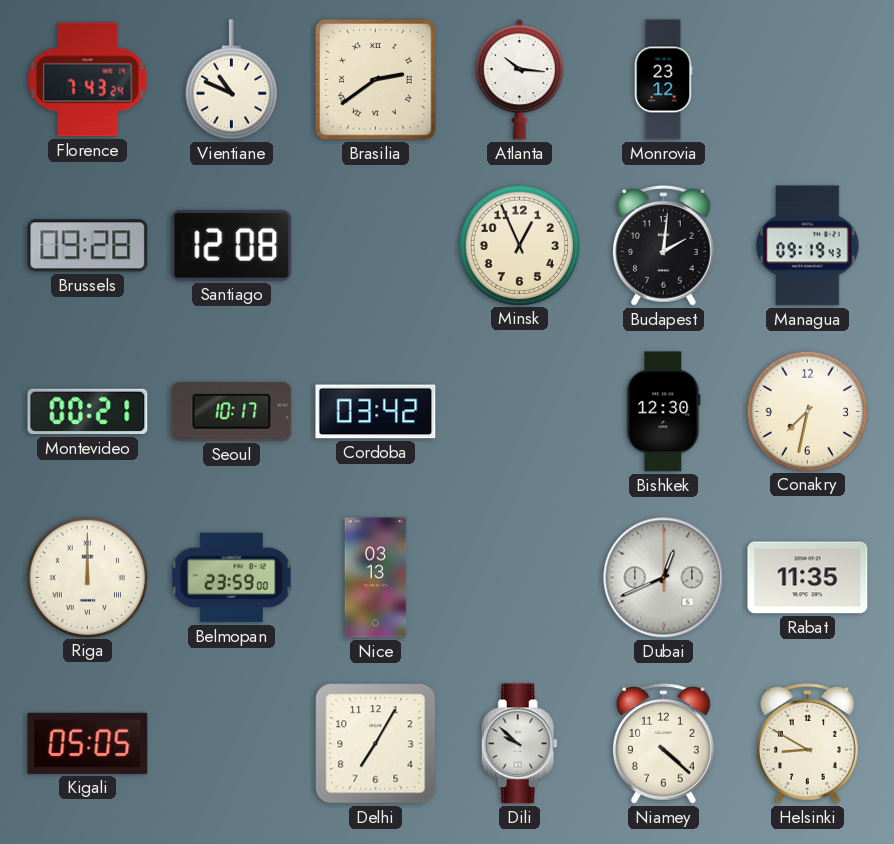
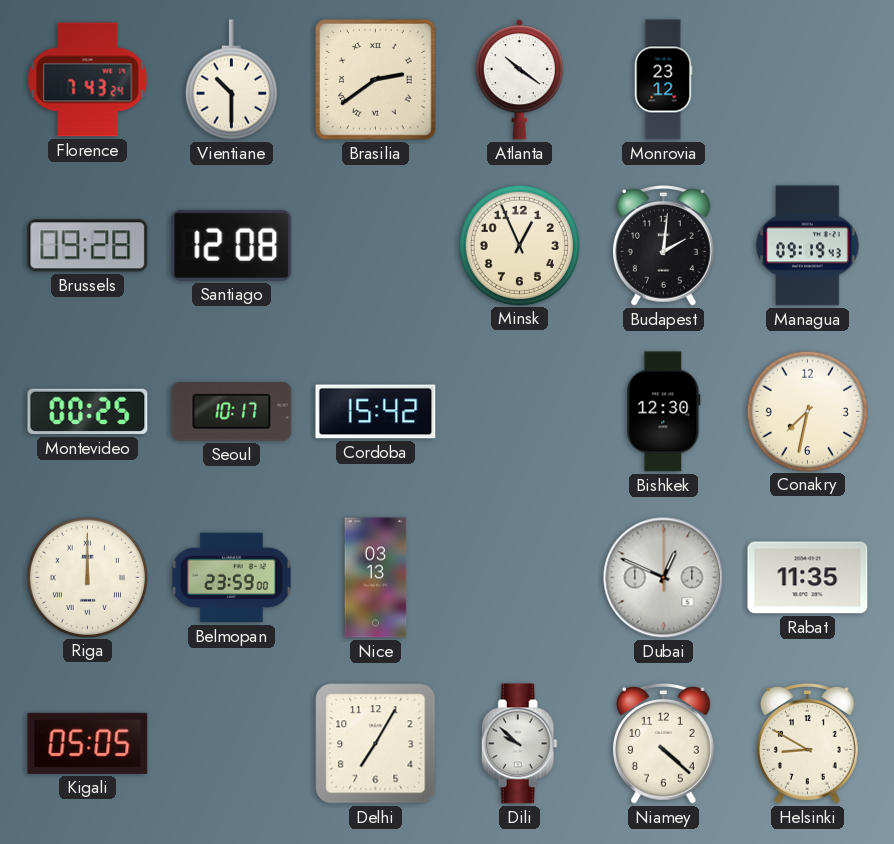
Vientiane: 10:49 -> 10:30
Atlanta: 10:16 -> 10:21
Montevideo: 00:21 -> 00:25
Cordoba: 03:42 -> 15:42
Dubai: 12:41 -> 12:49
